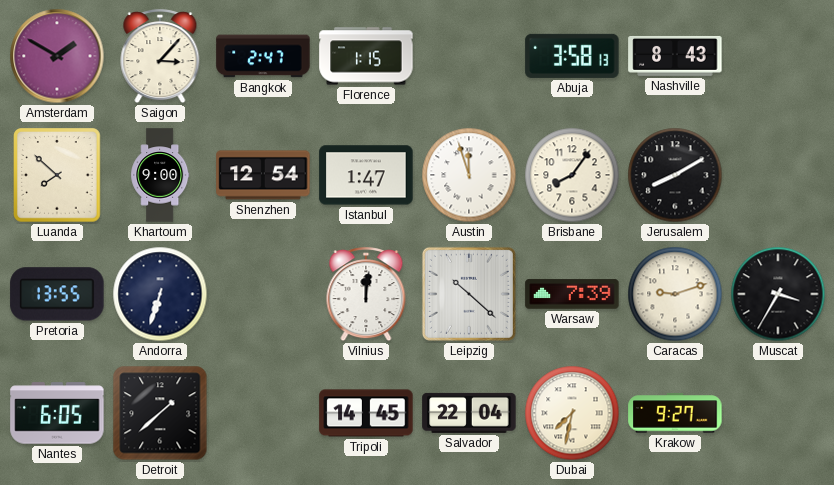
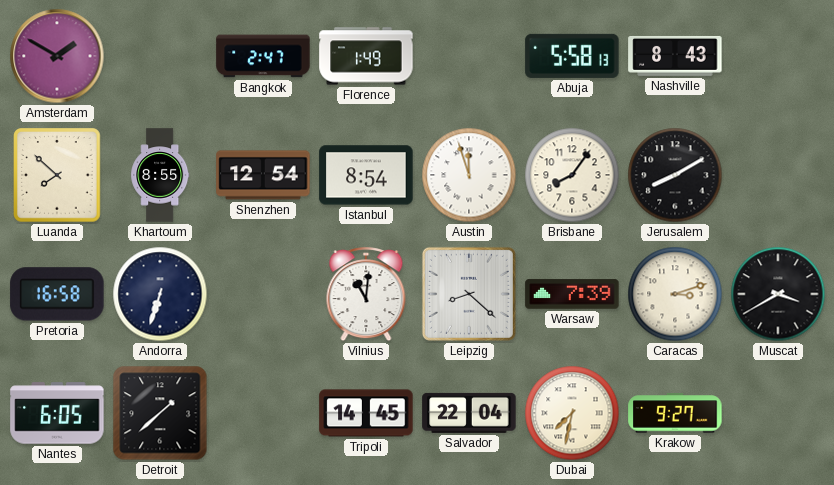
Saigon: 3:07 -> none
Florence: 1:15 -> 1:49
Abuja: 3:58 -> 5:58
Khartoum: 9:00 -> 8:55
Istanbul: 1:47 -> 8:54
Pretoria: 13:55 -> 16:58
Vilnius: 12:01 -> 11:01
Leipzig: 10:22 -> 8:22
Caracas: 9:12 -> 3:12
Muscat: 3:35 -> 3:40
